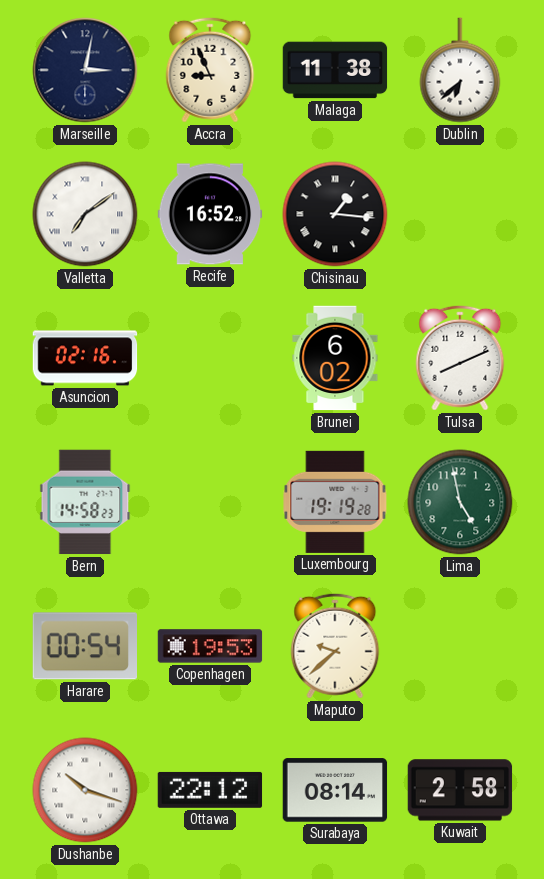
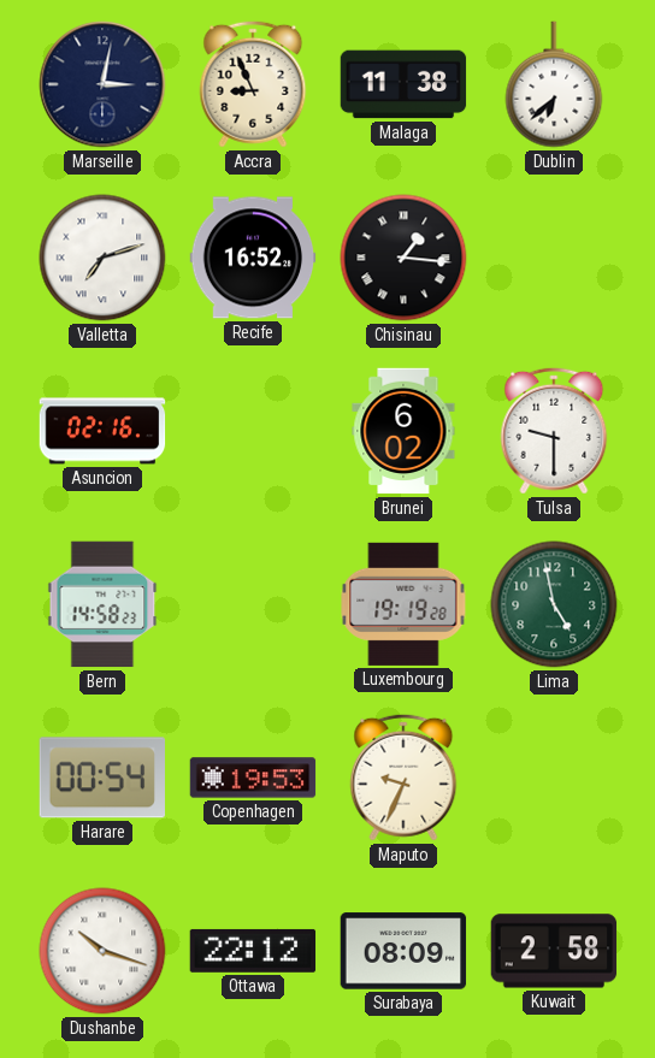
Valletta: 7:09 -> 7:12
Tulsa: 8:11 -> 9:30
Maputo: 9:38 -> 9:34
Surabaya: 08:14 -> 08:09
